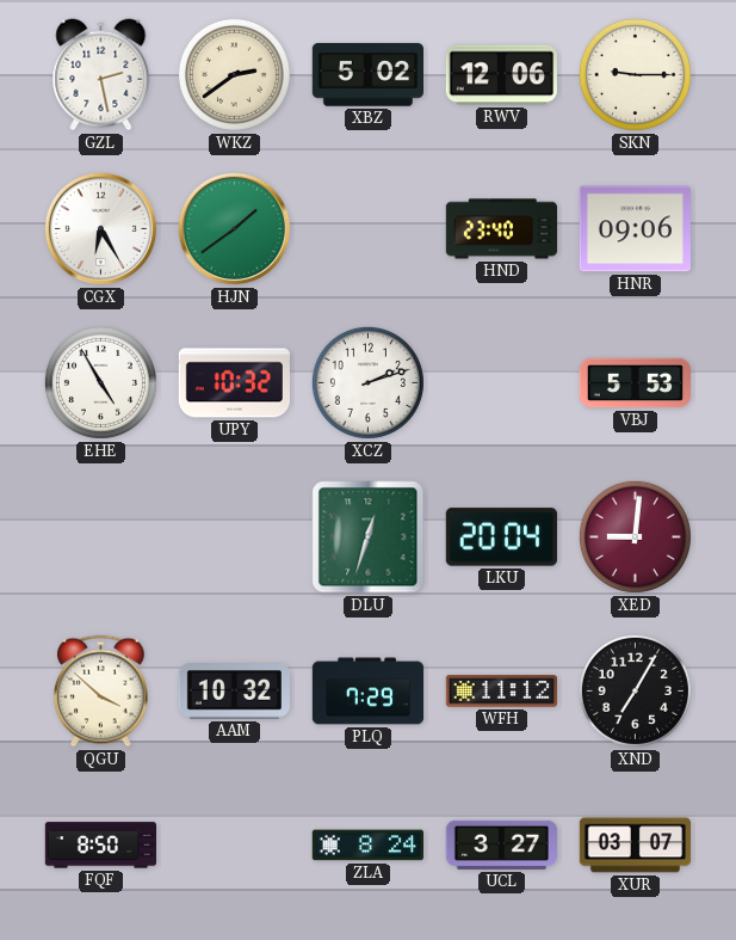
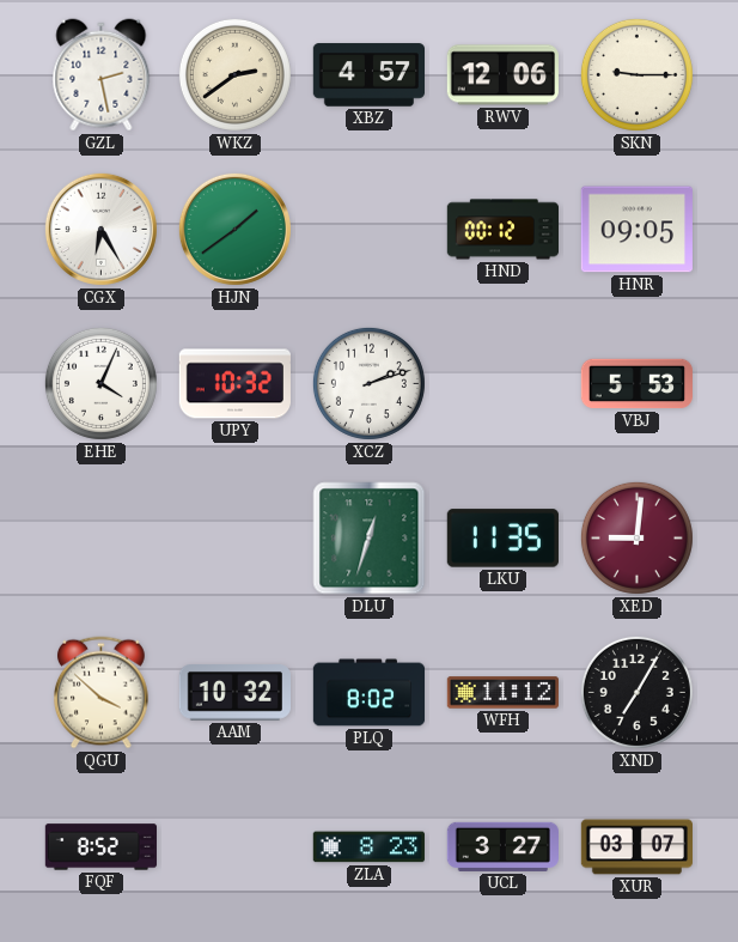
XBZ: 5:02 -> 4:57
HND: 23:40 -> 00:12
HNR: 09:06 -> 09:05
EHE: 4:55 -> 4:04
LKU: 20:04 -> 11:35
PLQ: 7:29 -> 8:02
FQF: 8:50 -> 8:52
ZLA: 8:24 -> 8:23
